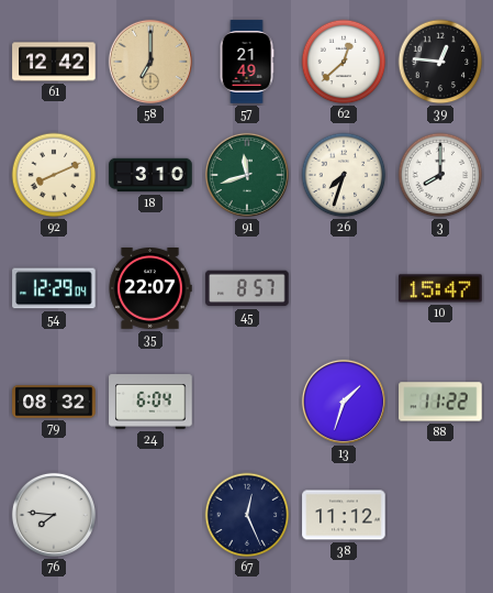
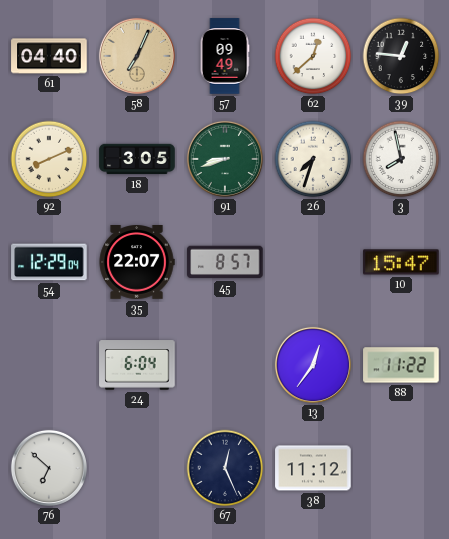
61: 12:42 -> 04:40
58: 7:00 -> 7:04
57: 21:49 -> 09:49
18: 3:10 -> 3:05
91: 11:42 -> 8:42
3: 8:00 -> 7:58
79: 08:32 -> none
13: 1:33 -> 12:36
76: 7:46 -> 6:52
